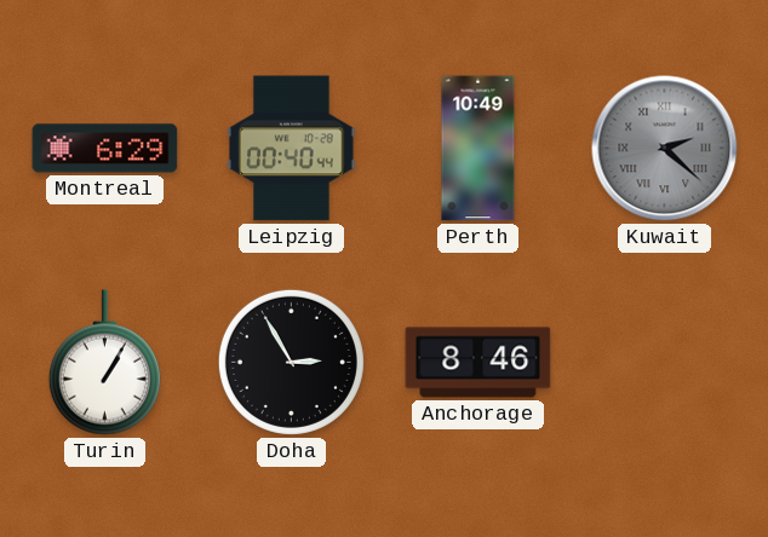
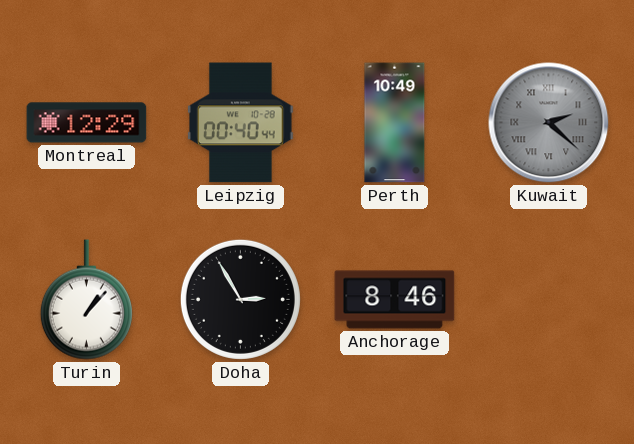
Montreal: 6:29 -> 12:29
Turin: 1:05 -> 1:07
